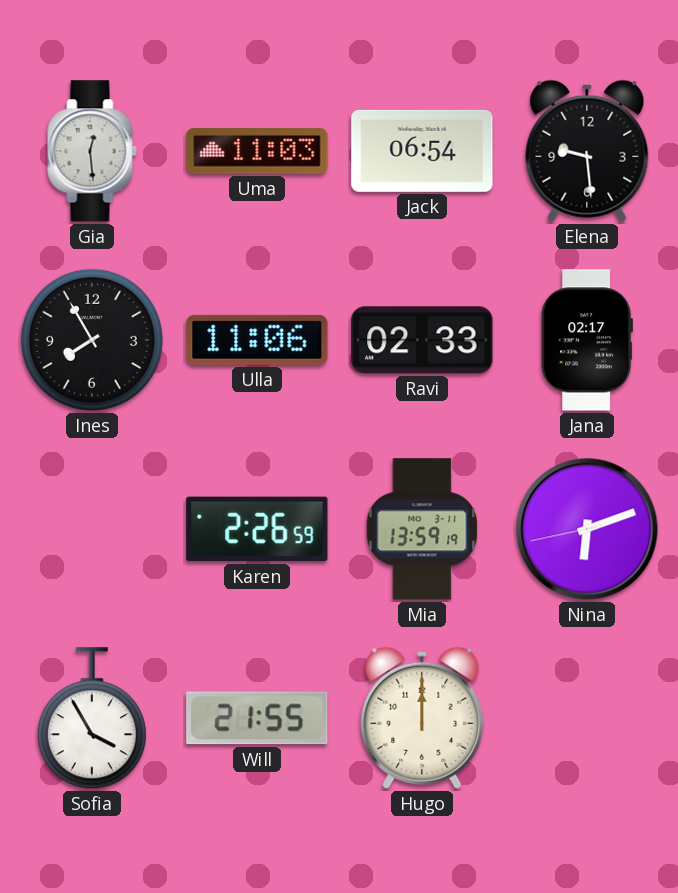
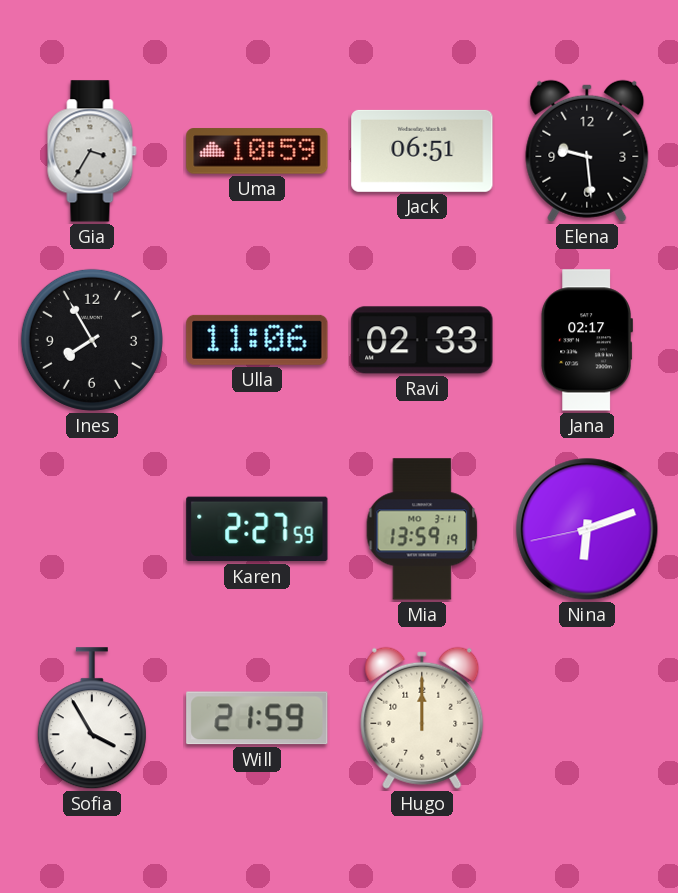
Gia: 12:29 -> 3:35
Uma: 11:03 -> 10:59
Jack: 06:54 -> 06:51
Karen: 2:26 -> 2:27
Will: 21:55 -> 21:59
